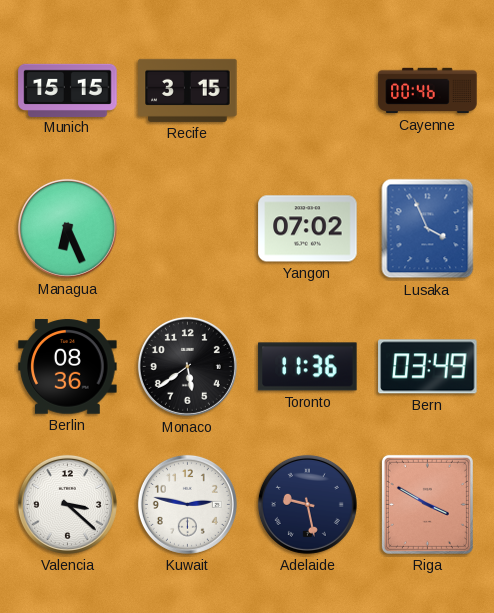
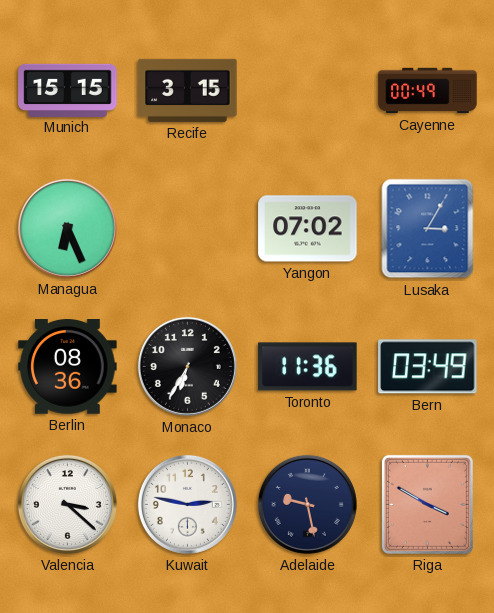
Cayenne: 00:46 -> 00:49
Lusaka: 3:56 -> 3:05
Monaco: 5:39 -> 6:35
